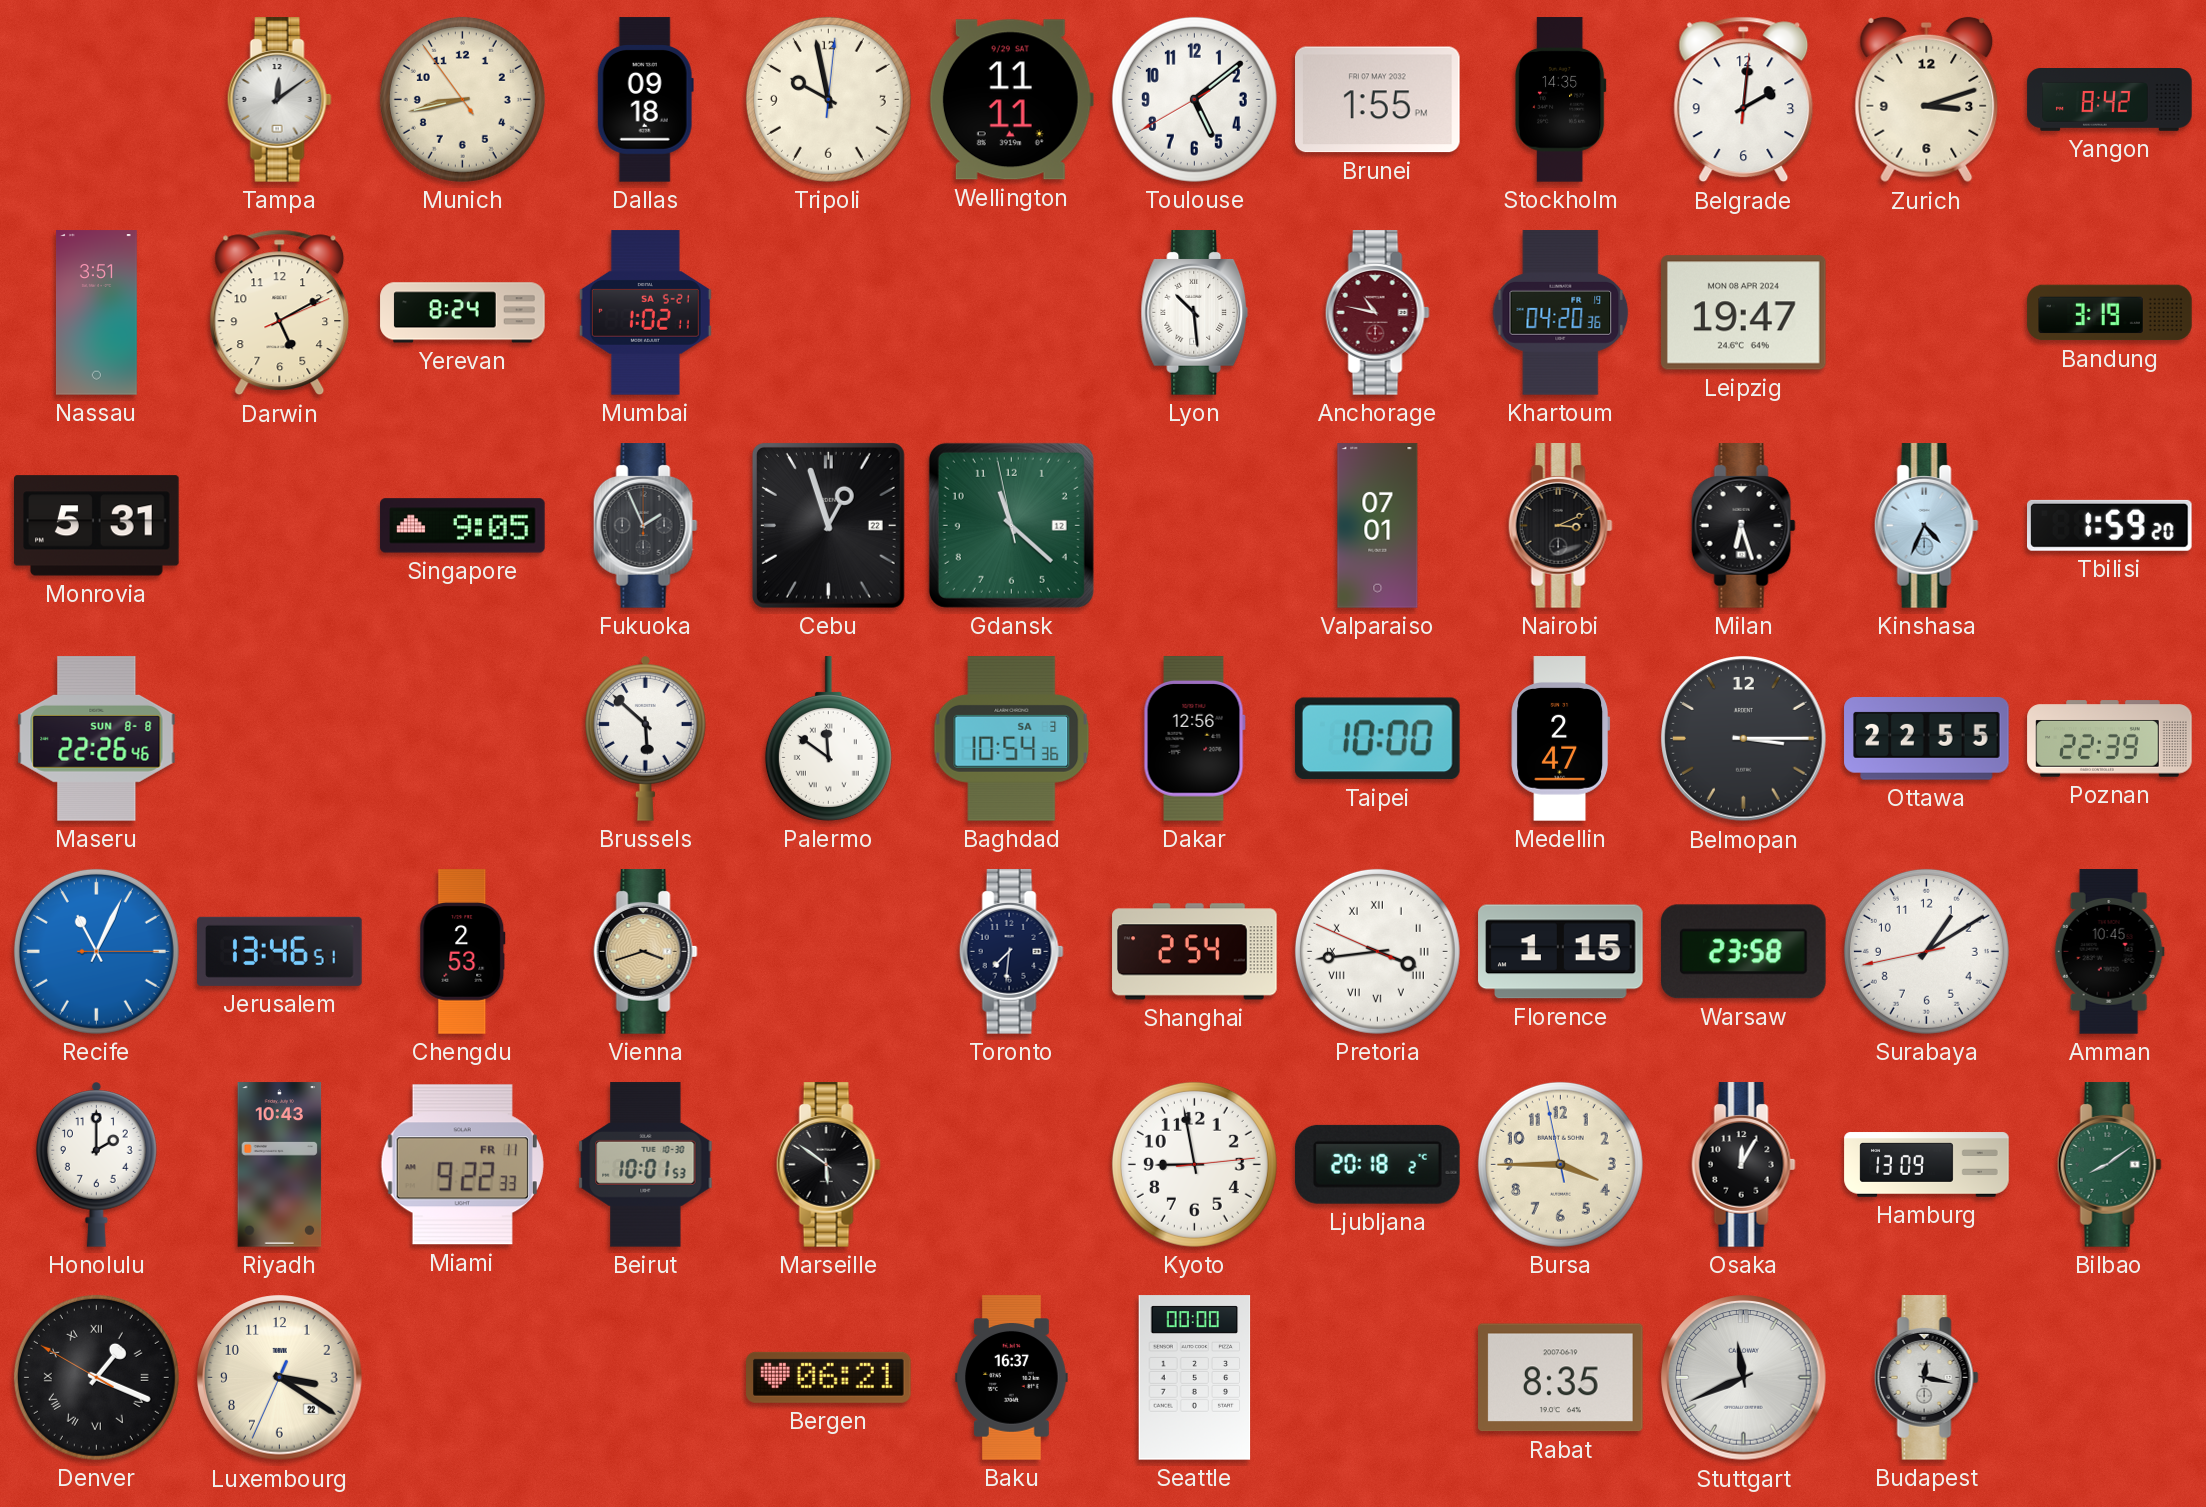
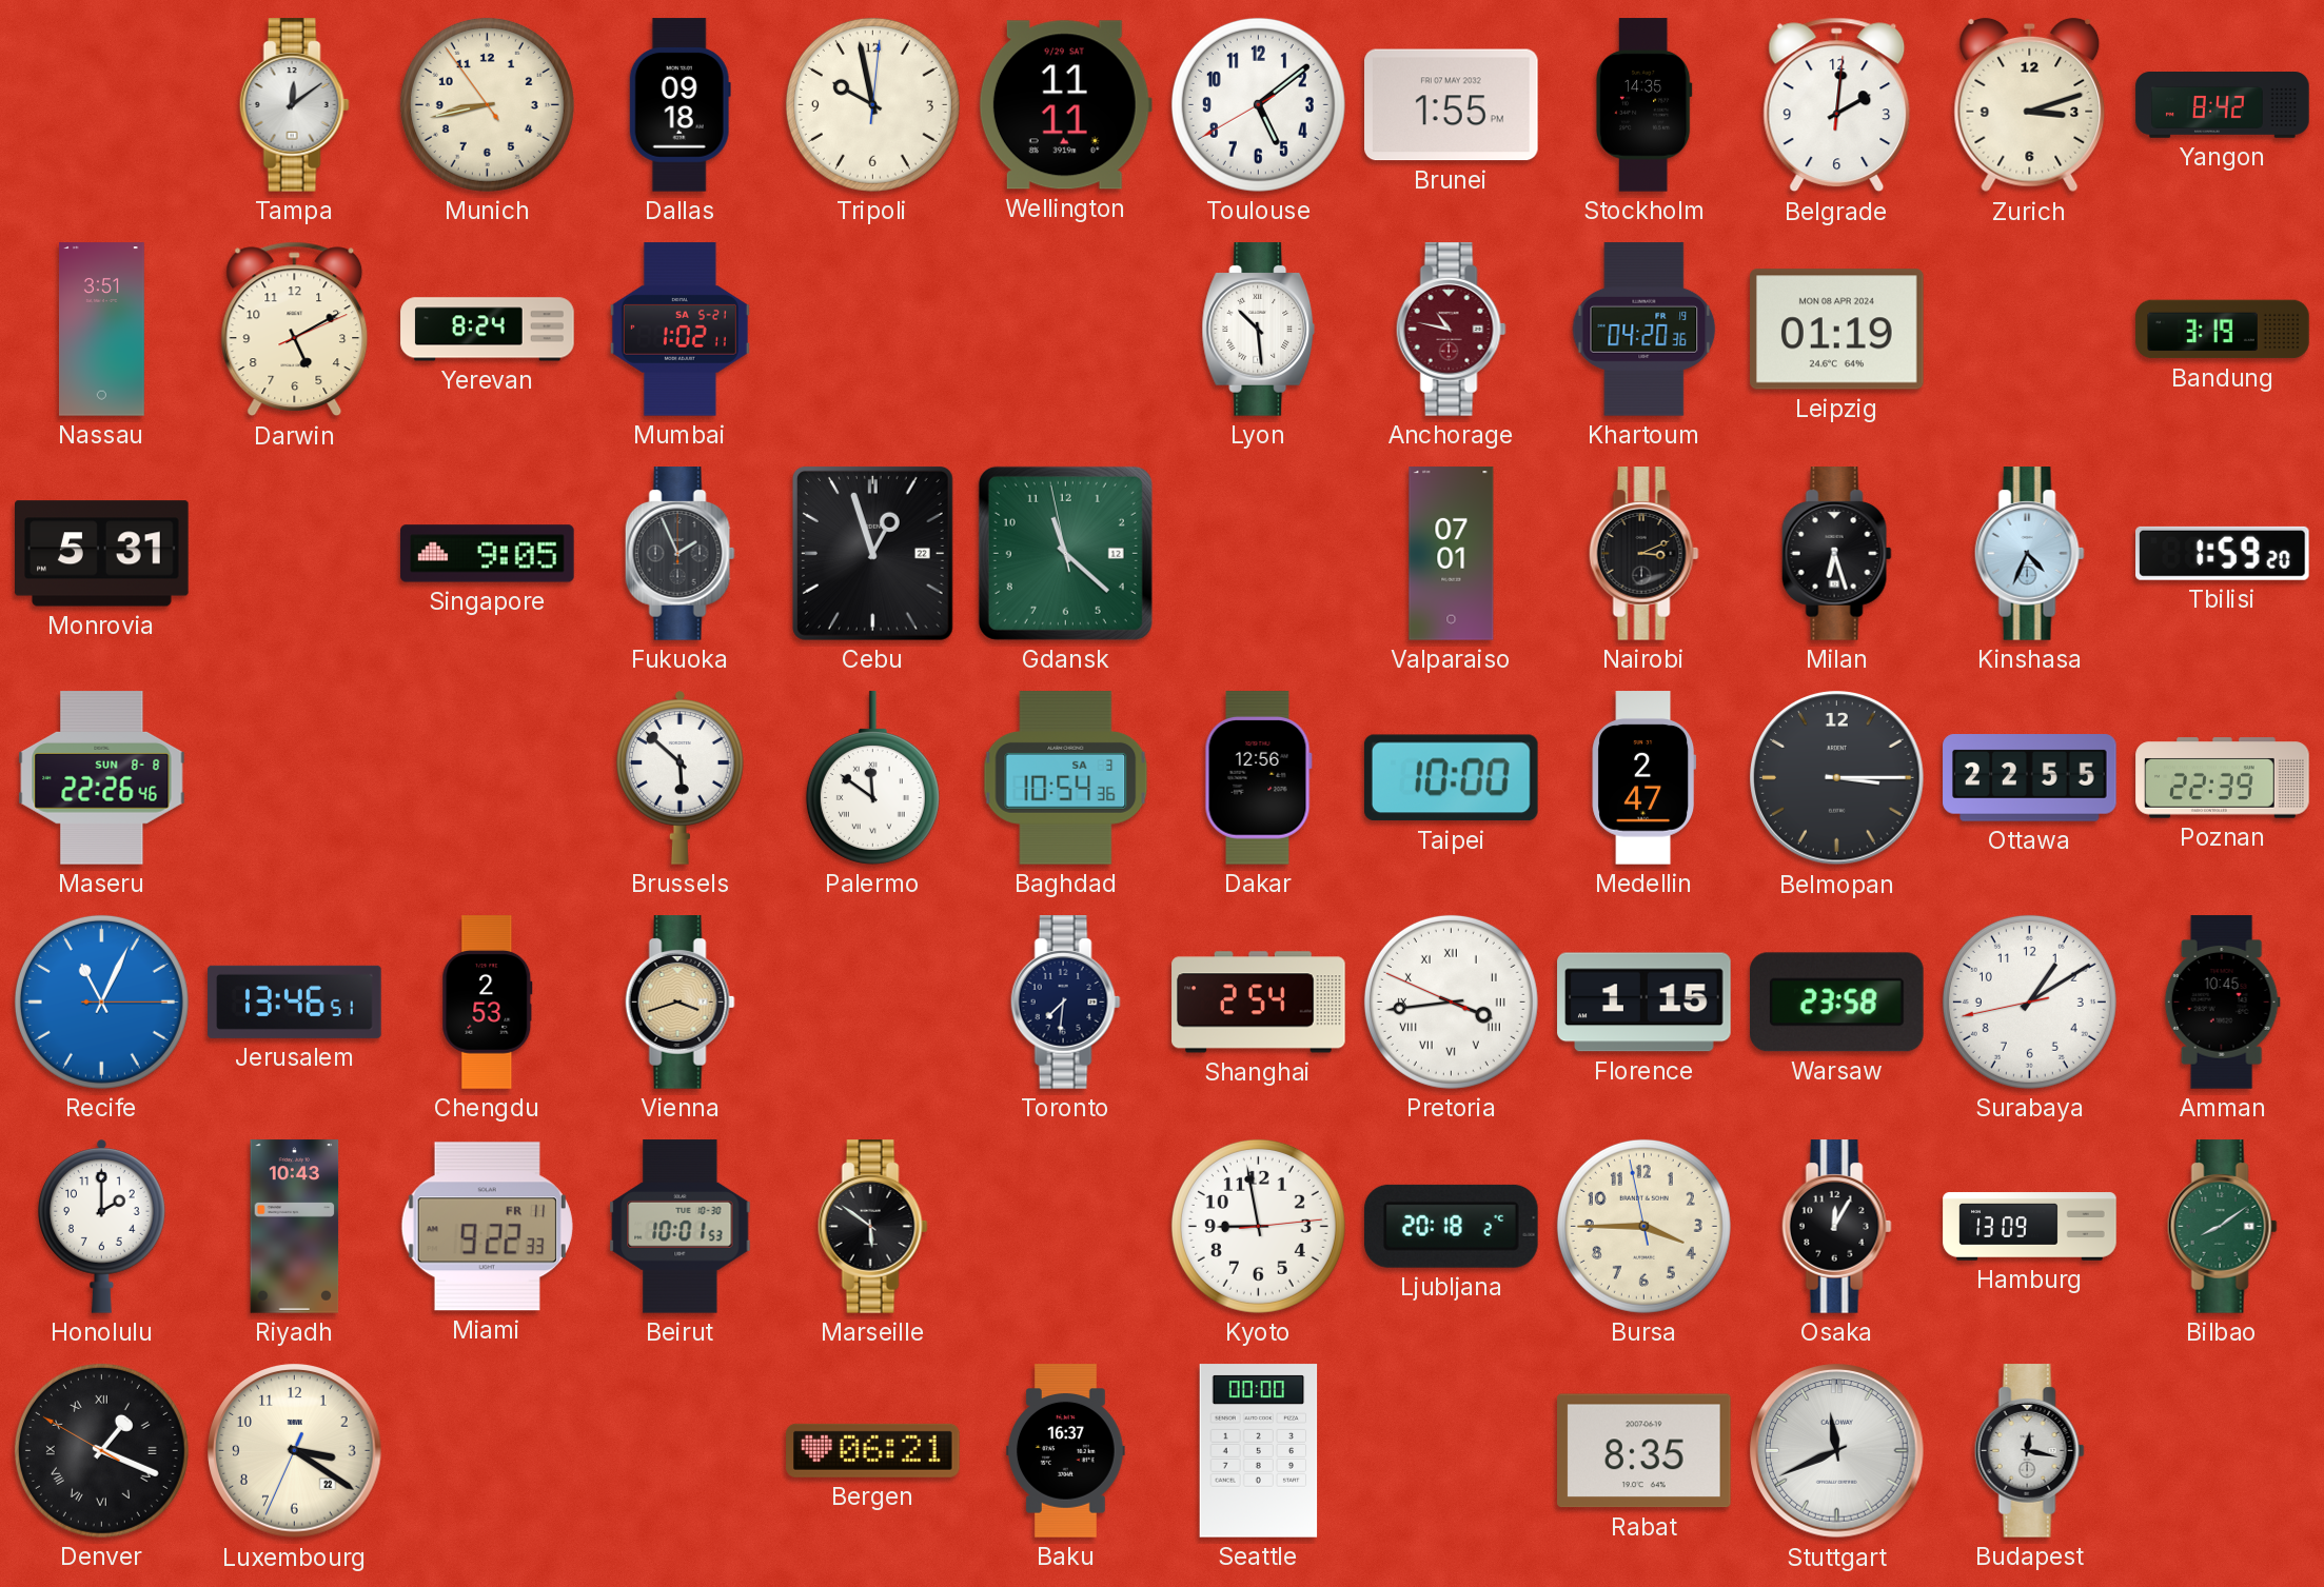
Leipzig: 19:47 -> 01:19
